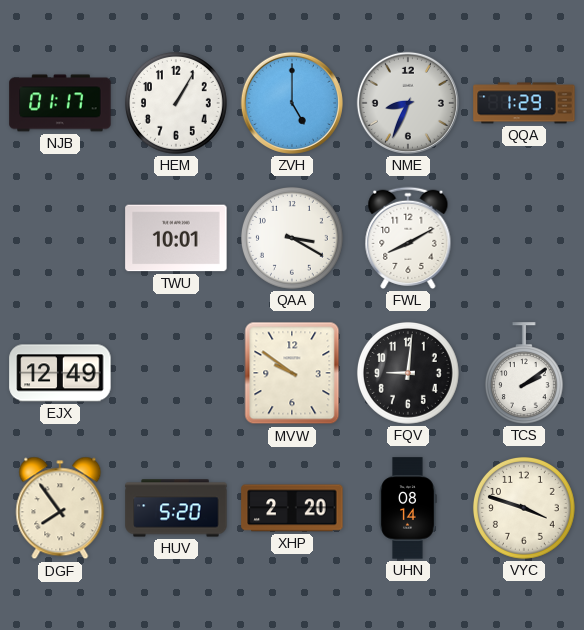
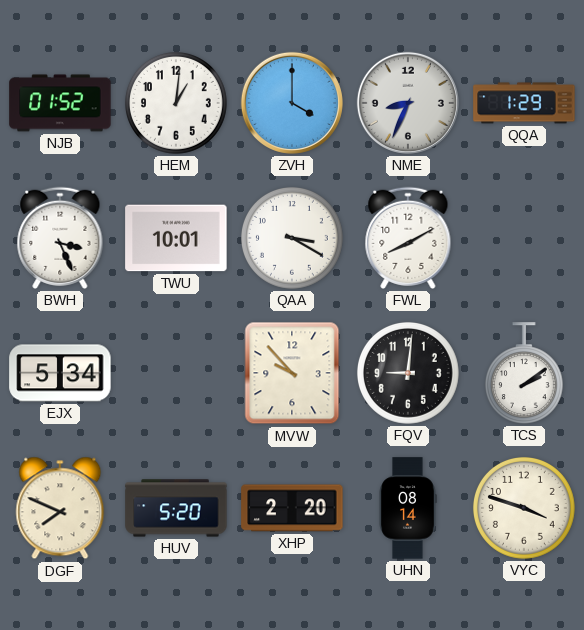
NJB: 01:17 -> 01:52
HEM: 1:05 -> 1:01
ZVH: 5:00 -> 4:00
BWH: none -> 3:26
EJX: 12:49 -> 5:34
MVW: 9:51 -> 9:53
DGF: 7:54 -> 7:49
